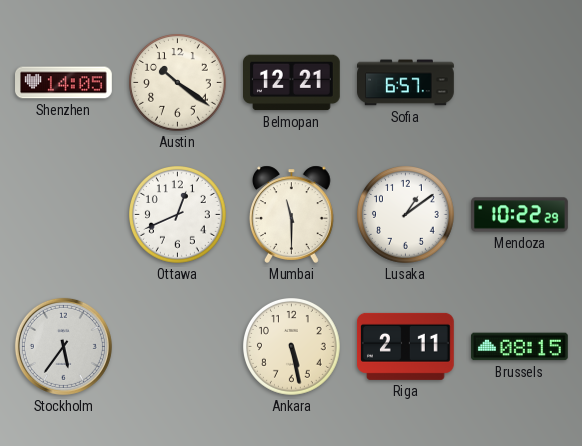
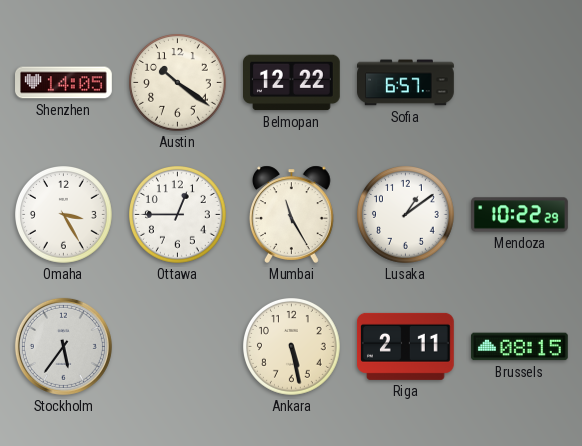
Belmopan: 12:21 -> 12:22
Omaha: none -> 3:25
Ottawa: 12:41 -> 12:45
Mumbai: 11:30 -> 11:25
